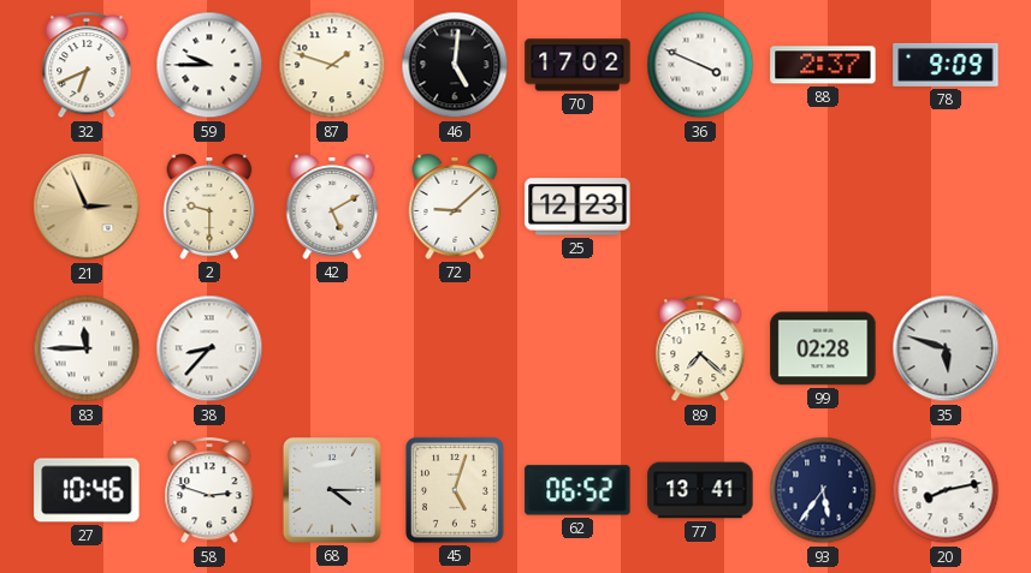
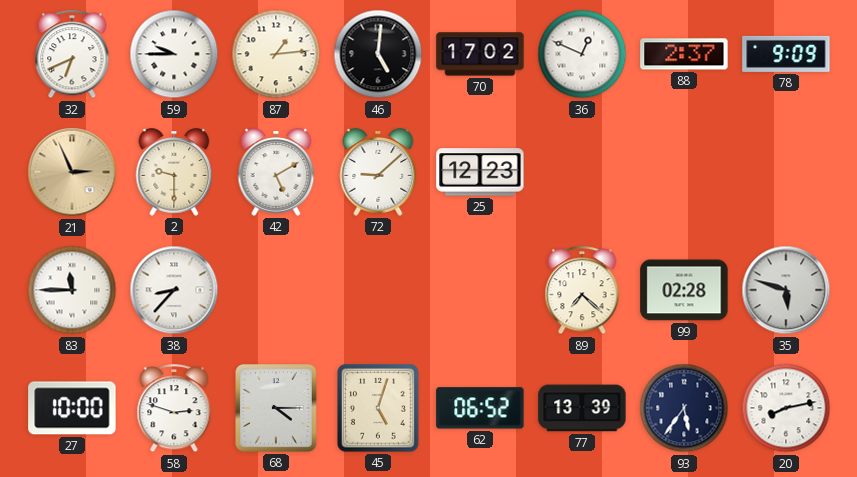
87: 1:48 -> 1:14
36: 3:49 -> 12:49
27: 10:46 -> 10:00
77: 13:41 -> 13:39
